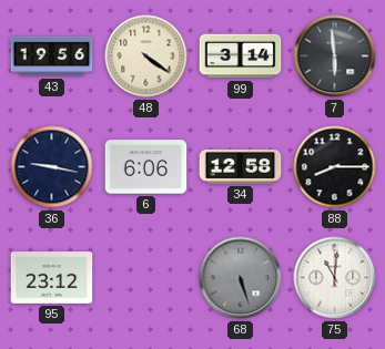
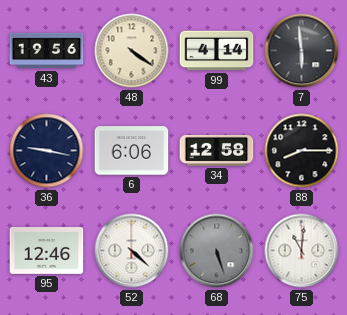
99: 3:14 -> 4:14
95: 23:12 -> 12:46
52: none -> 4:22
